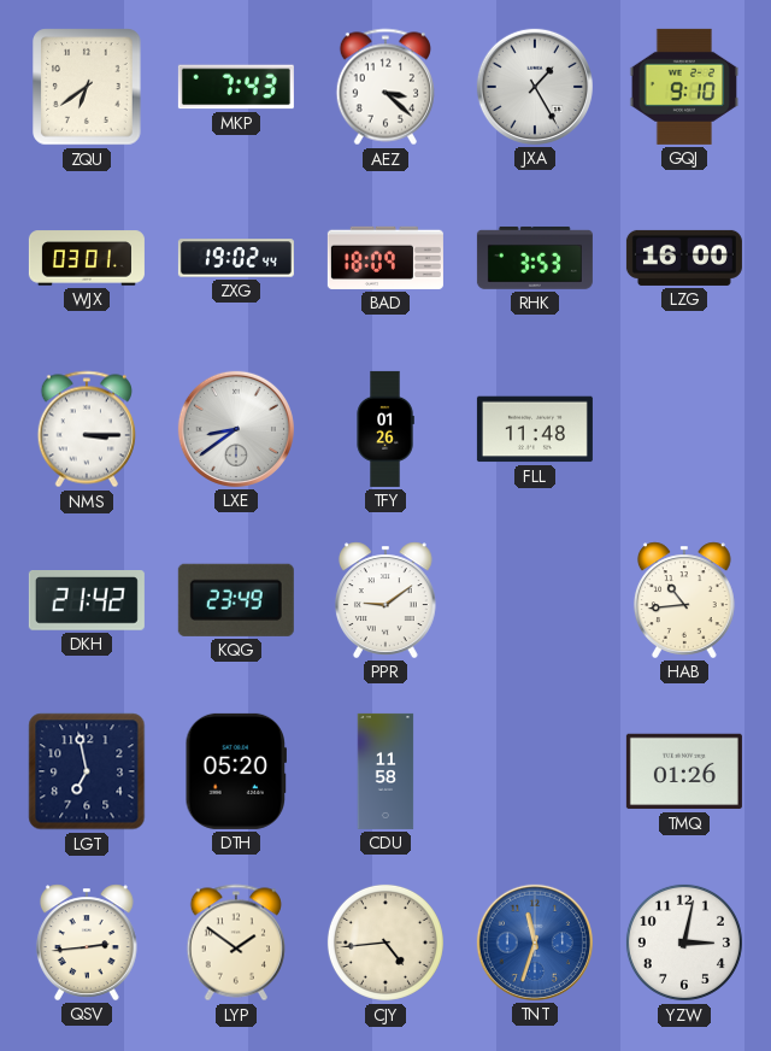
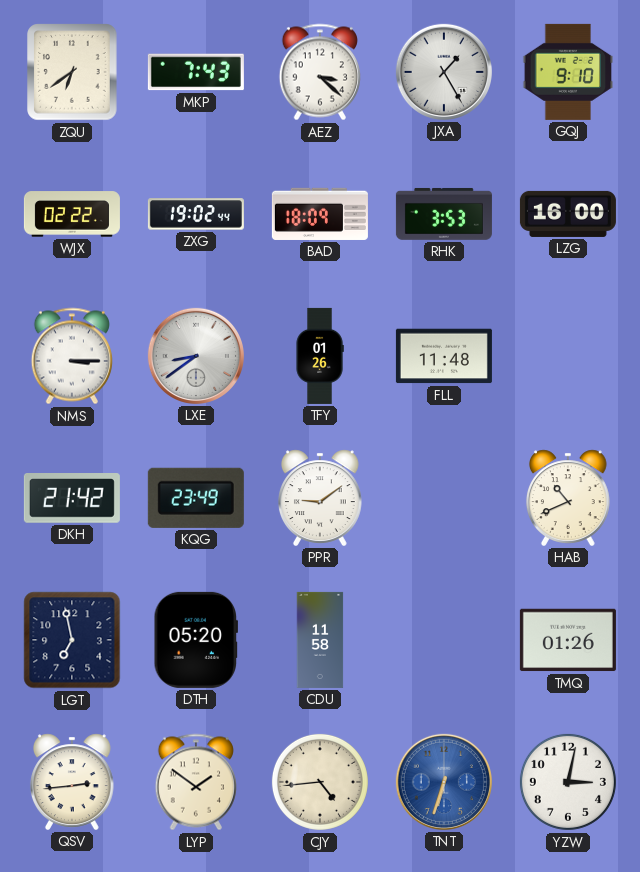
WJX: 03:01 -> 02:22
HAB: 10:44 -> 10:41
TNT: 11:33 -> 6:33
